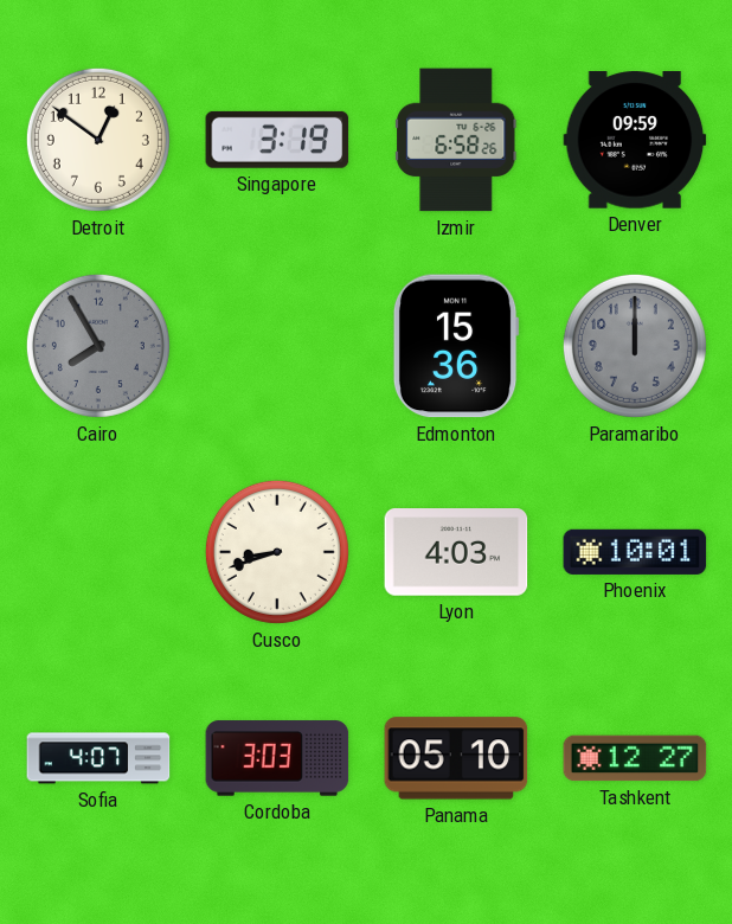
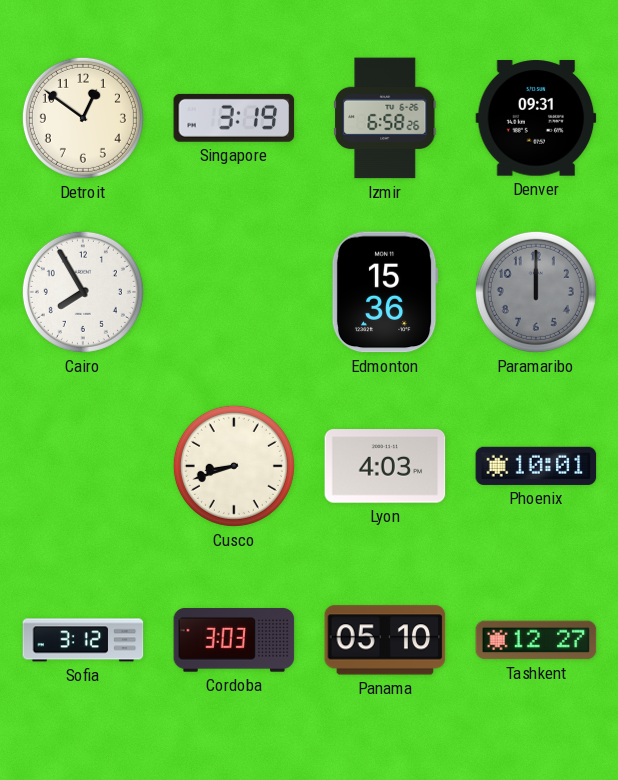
Denver: 09:59 -> 09:31
Cairo dial: grey -> white
Sofia: 4:07 -> 3:12
